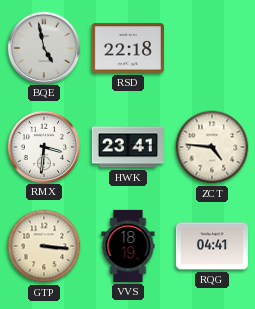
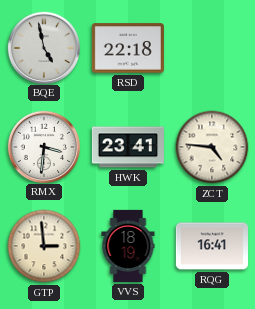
GTP: 3:16 -> 2:59
RQG: 04:41 -> 16:41
